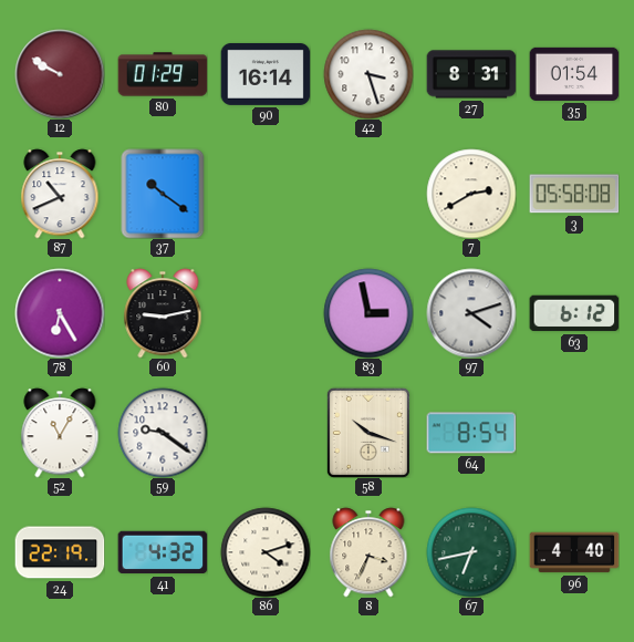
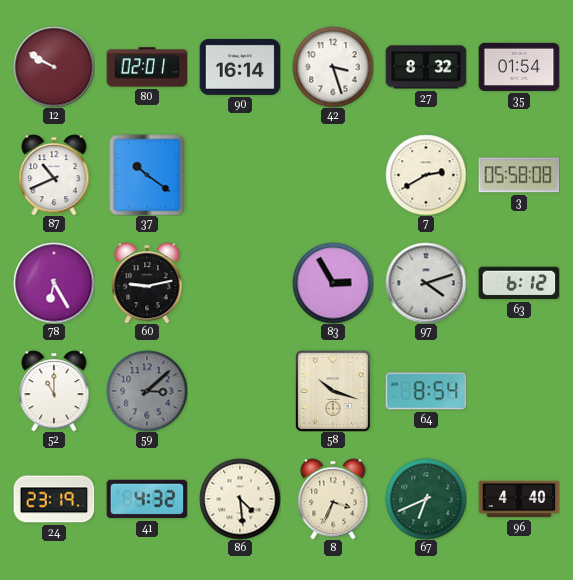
80: 01:29 -> 02:01
27: 8:31 -> 8:32
83: 2:58 -> 2:55
52: 11:05 -> 11:00
59: 9:21 -> 3:08
59 dial: white -> grey
24: 22:19 -> 23:19
86: 4:12 -> 4:29
67: 6:43 -> 6:41
